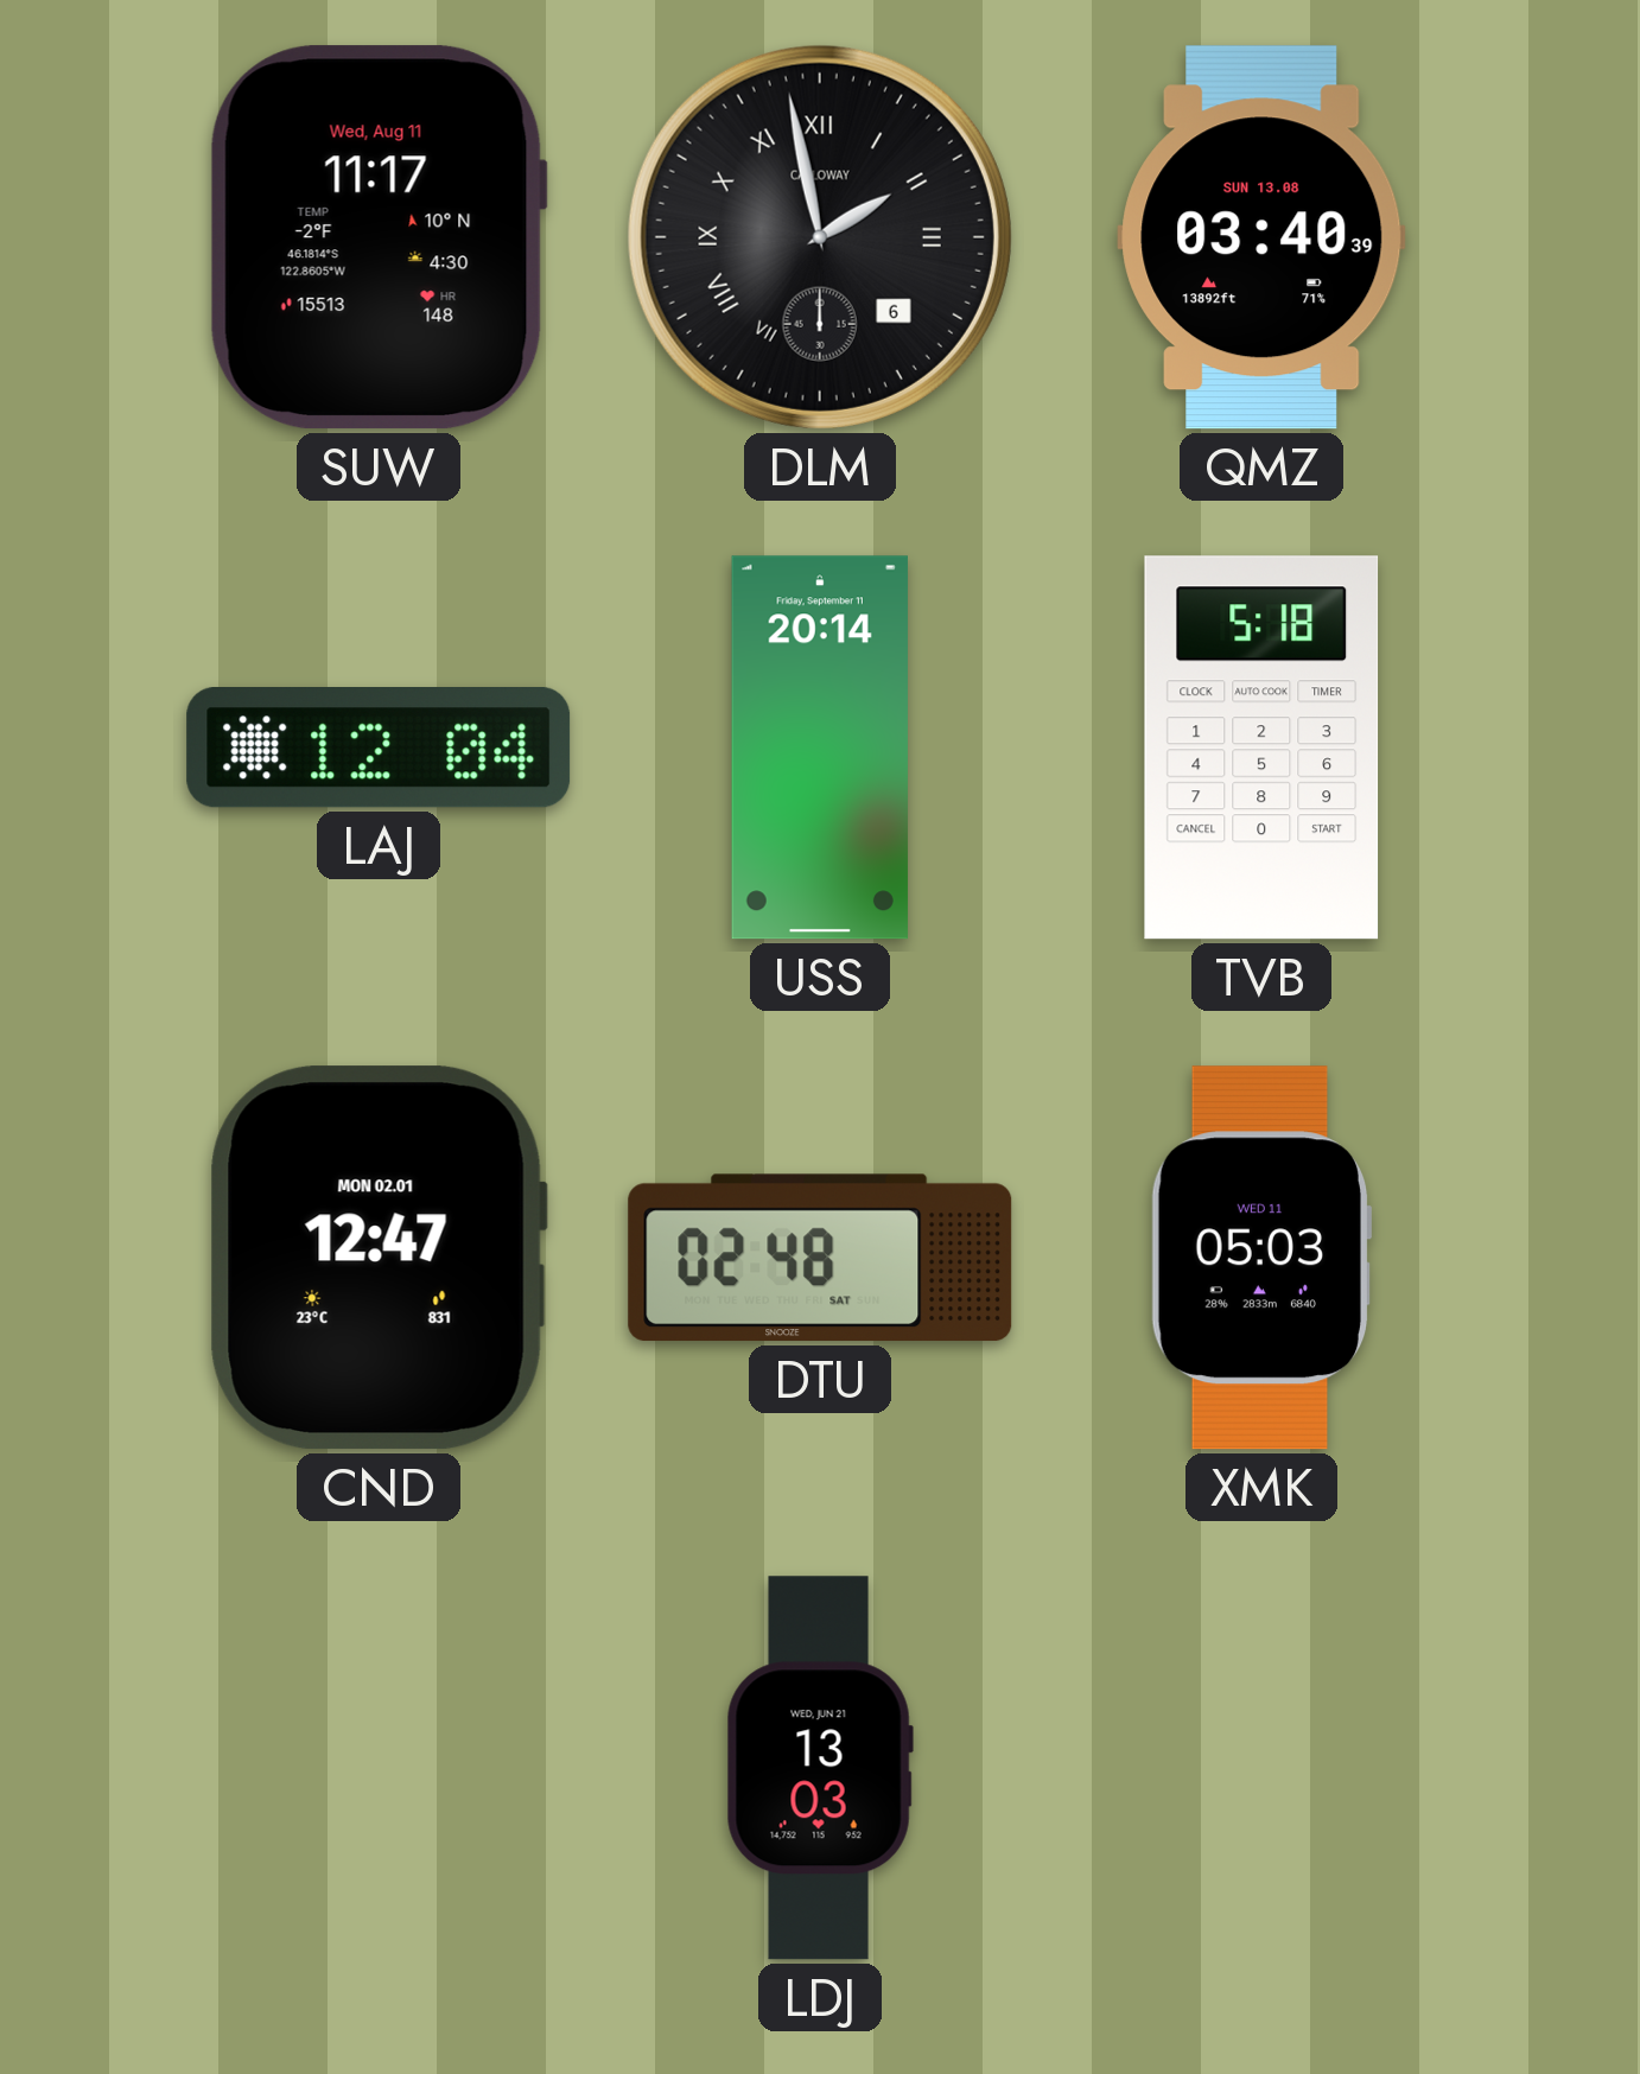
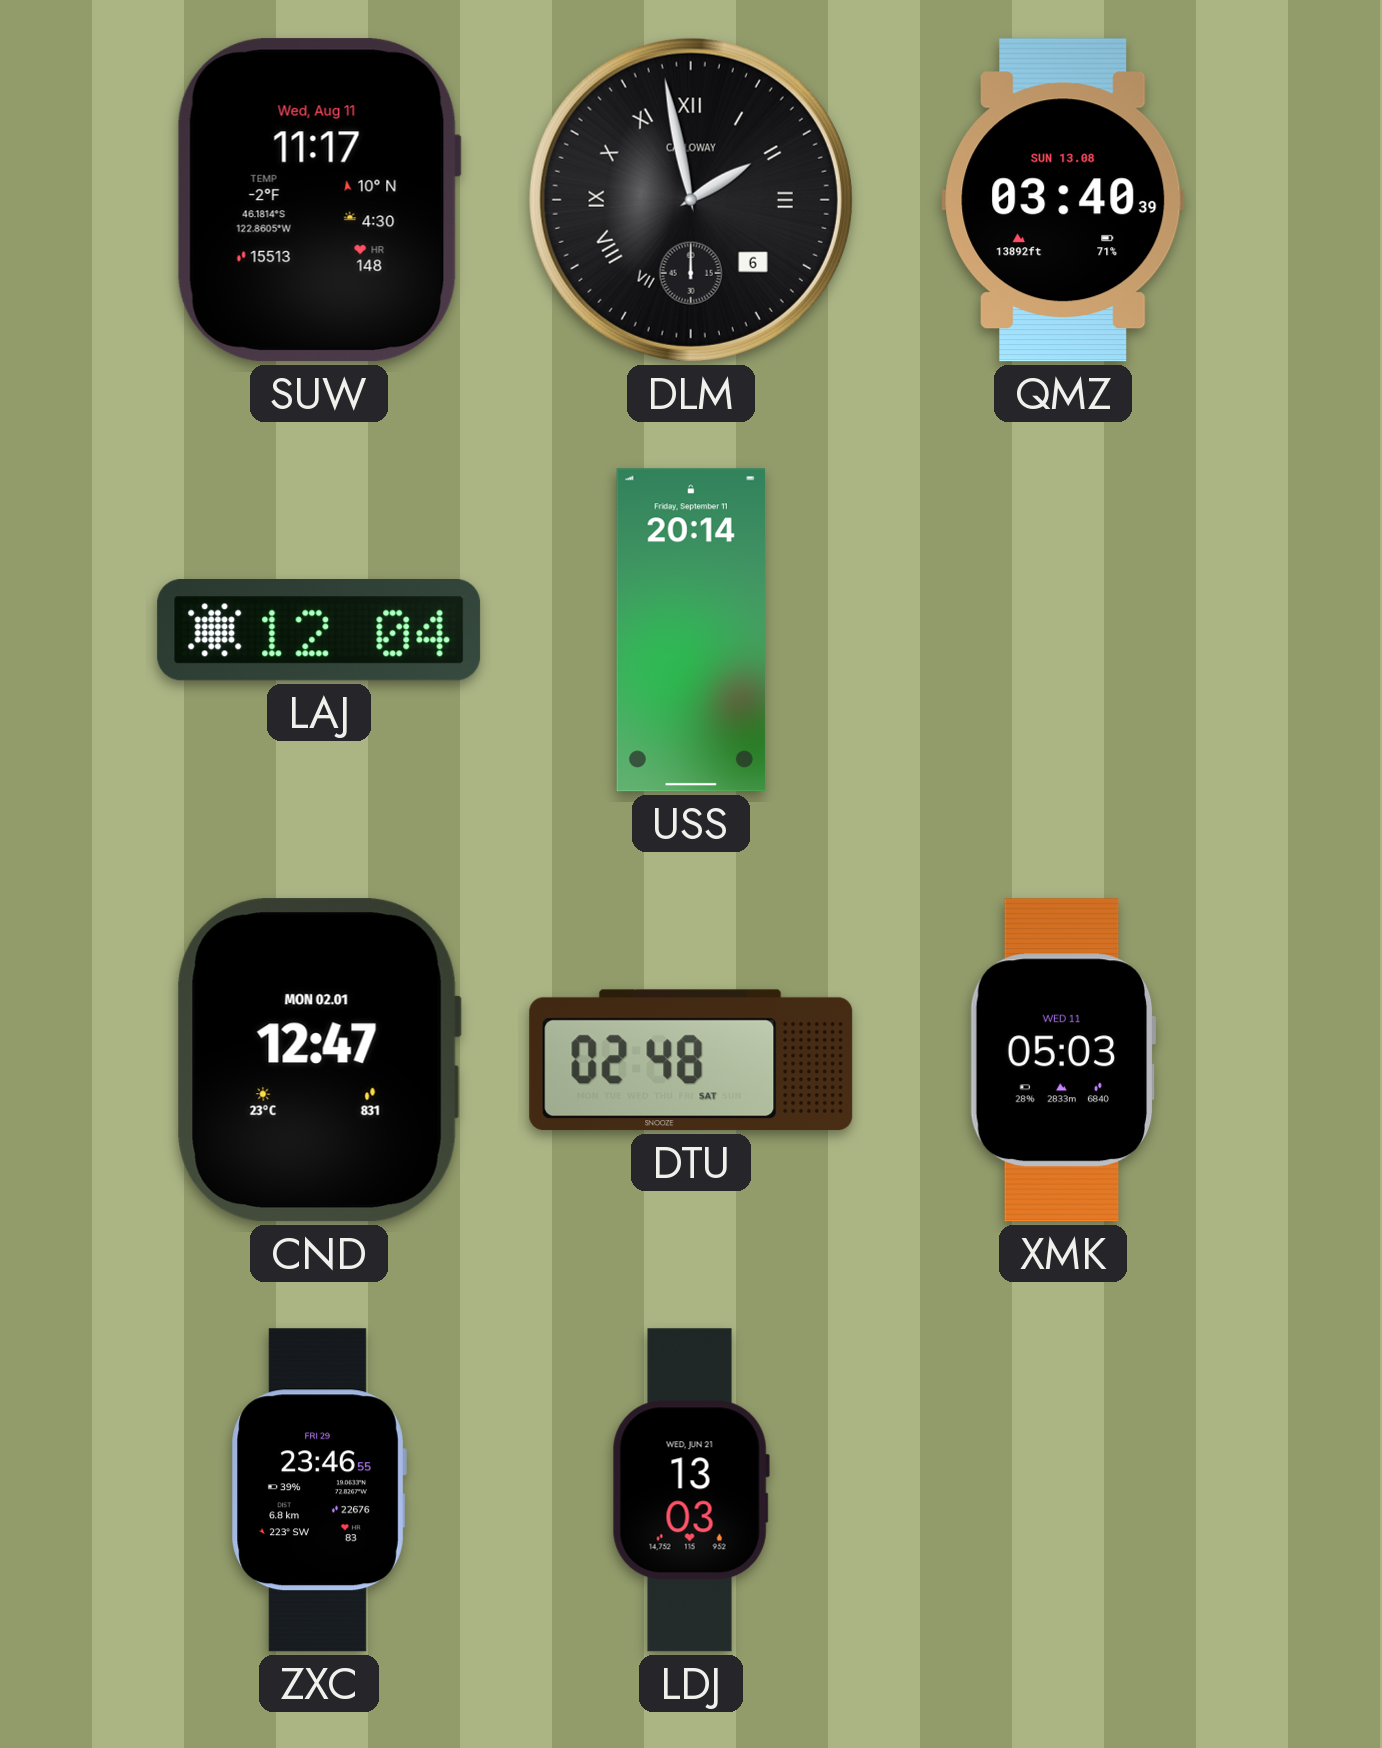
TVB: 5:18 -> none
ZXC: none -> 23:46
